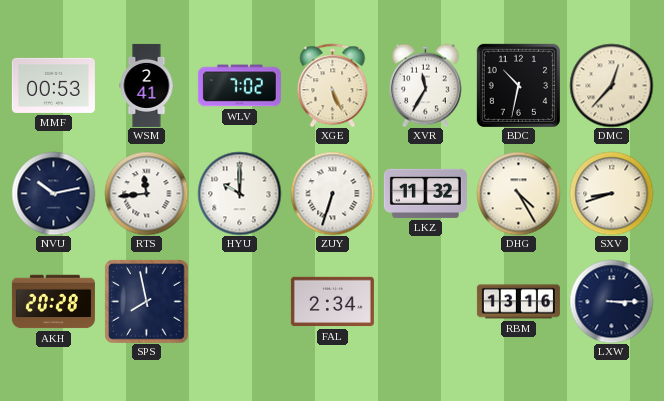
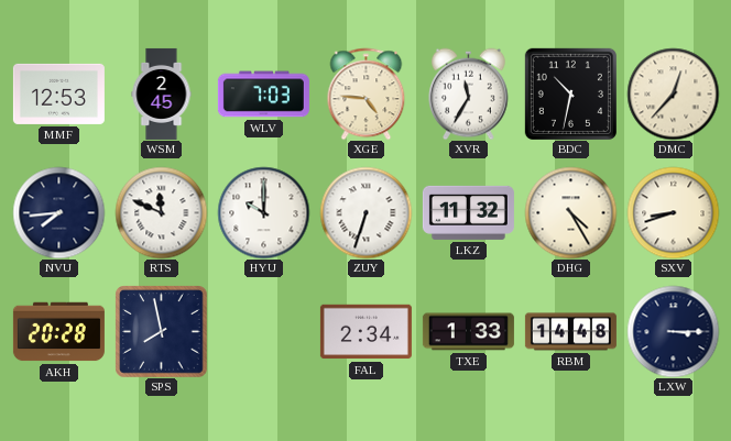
MMF: 00:53 -> 12:53
WSM: 2:41 -> 2:45
WLV: 7:02 -> 7:03
XGE: 5:26 -> 4:46
NVU: 10:13 -> 7:44
RTS: 11:44 -> 11:49
TXE: none -> 1:33
RBM: 13:16 -> 14:48
